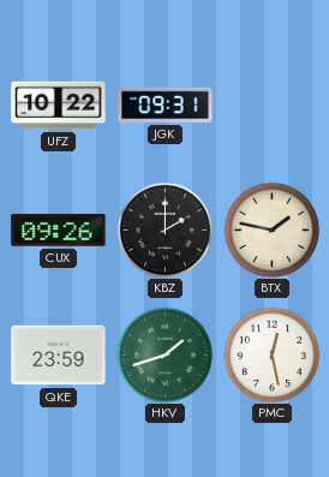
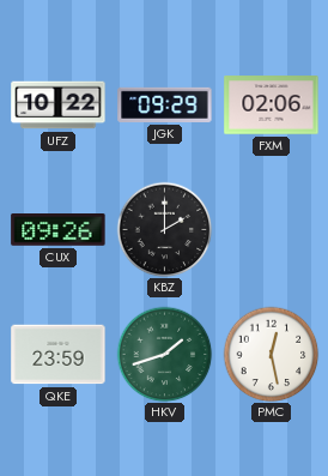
JGK: 09:31 -> 09:29
FXM: none -> 02:06
BTX: 1:47 -> none
